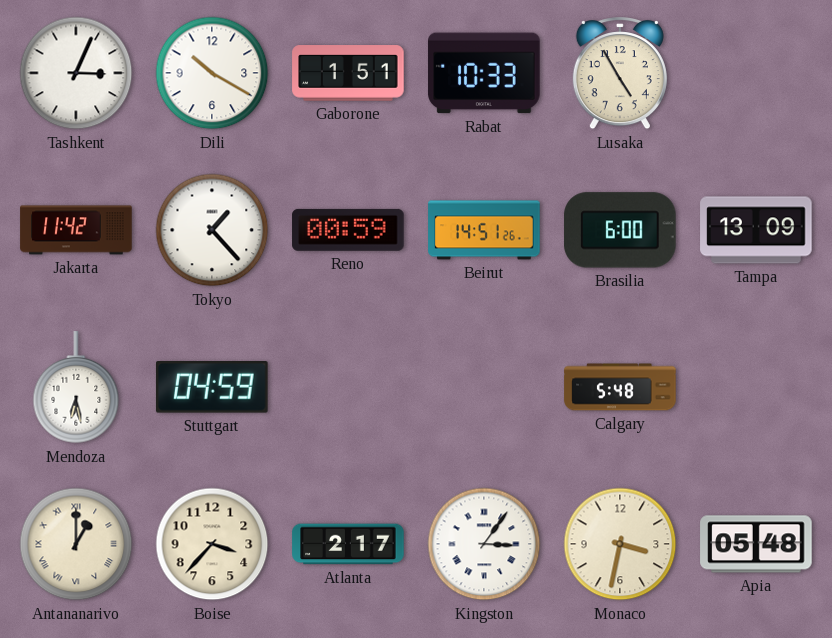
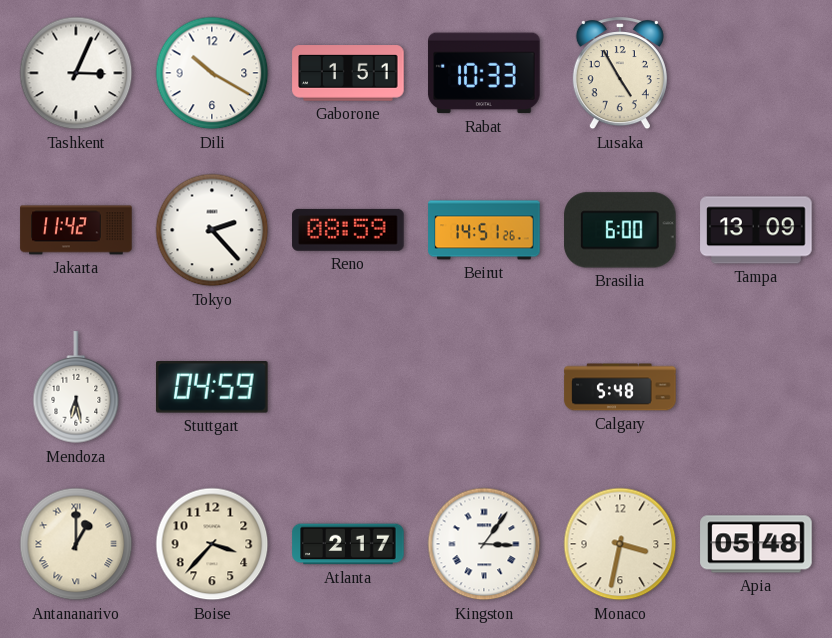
Tokyo: 1:23 -> 2:23
Reno: 00:59 -> 08:59
